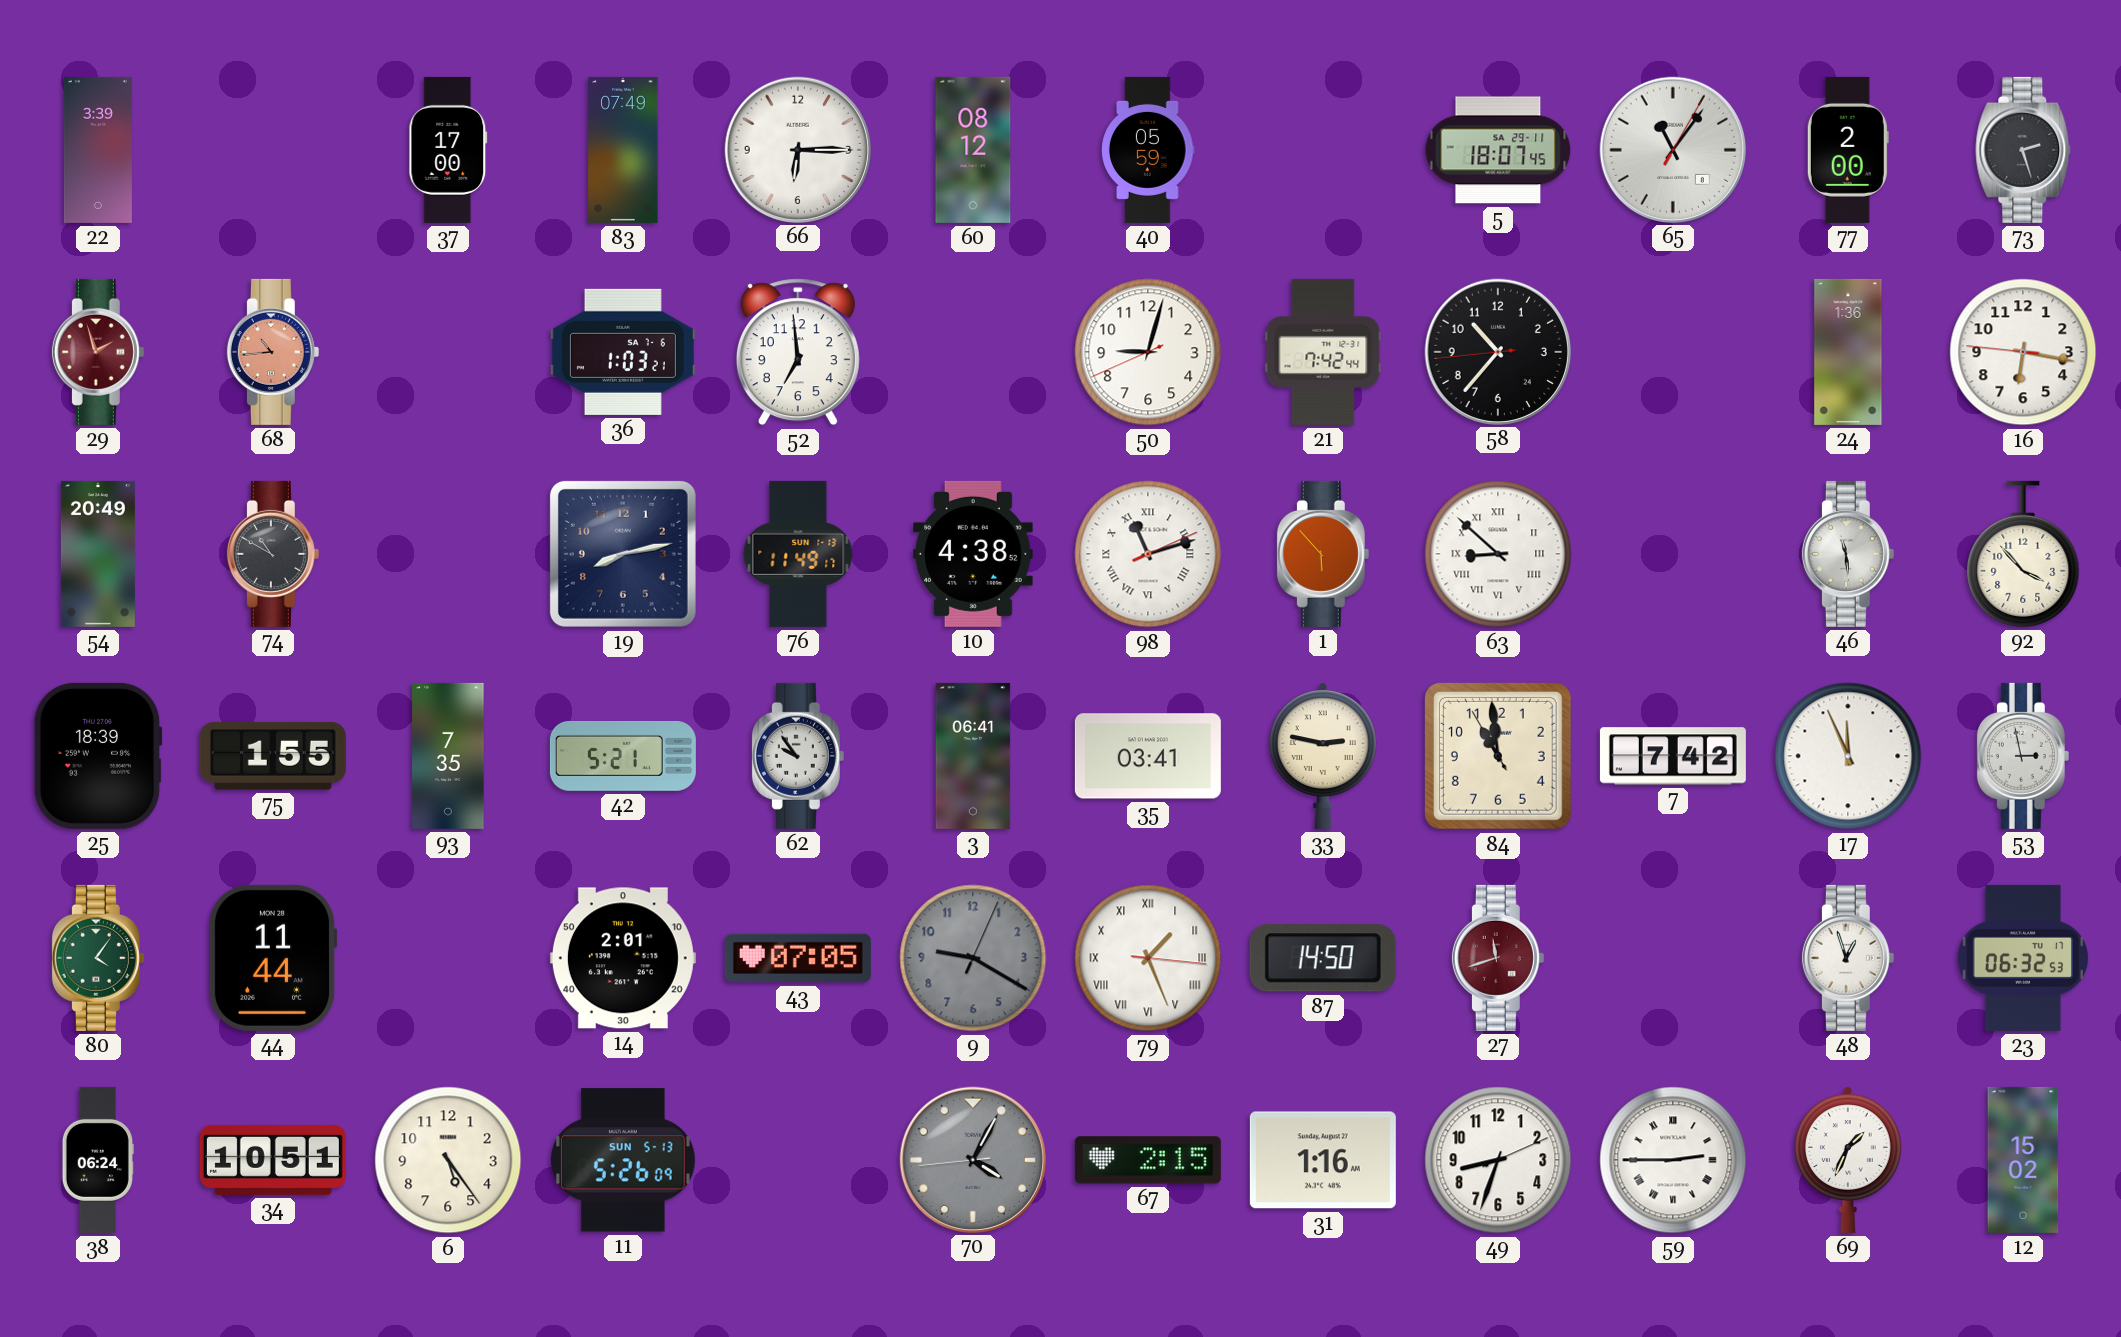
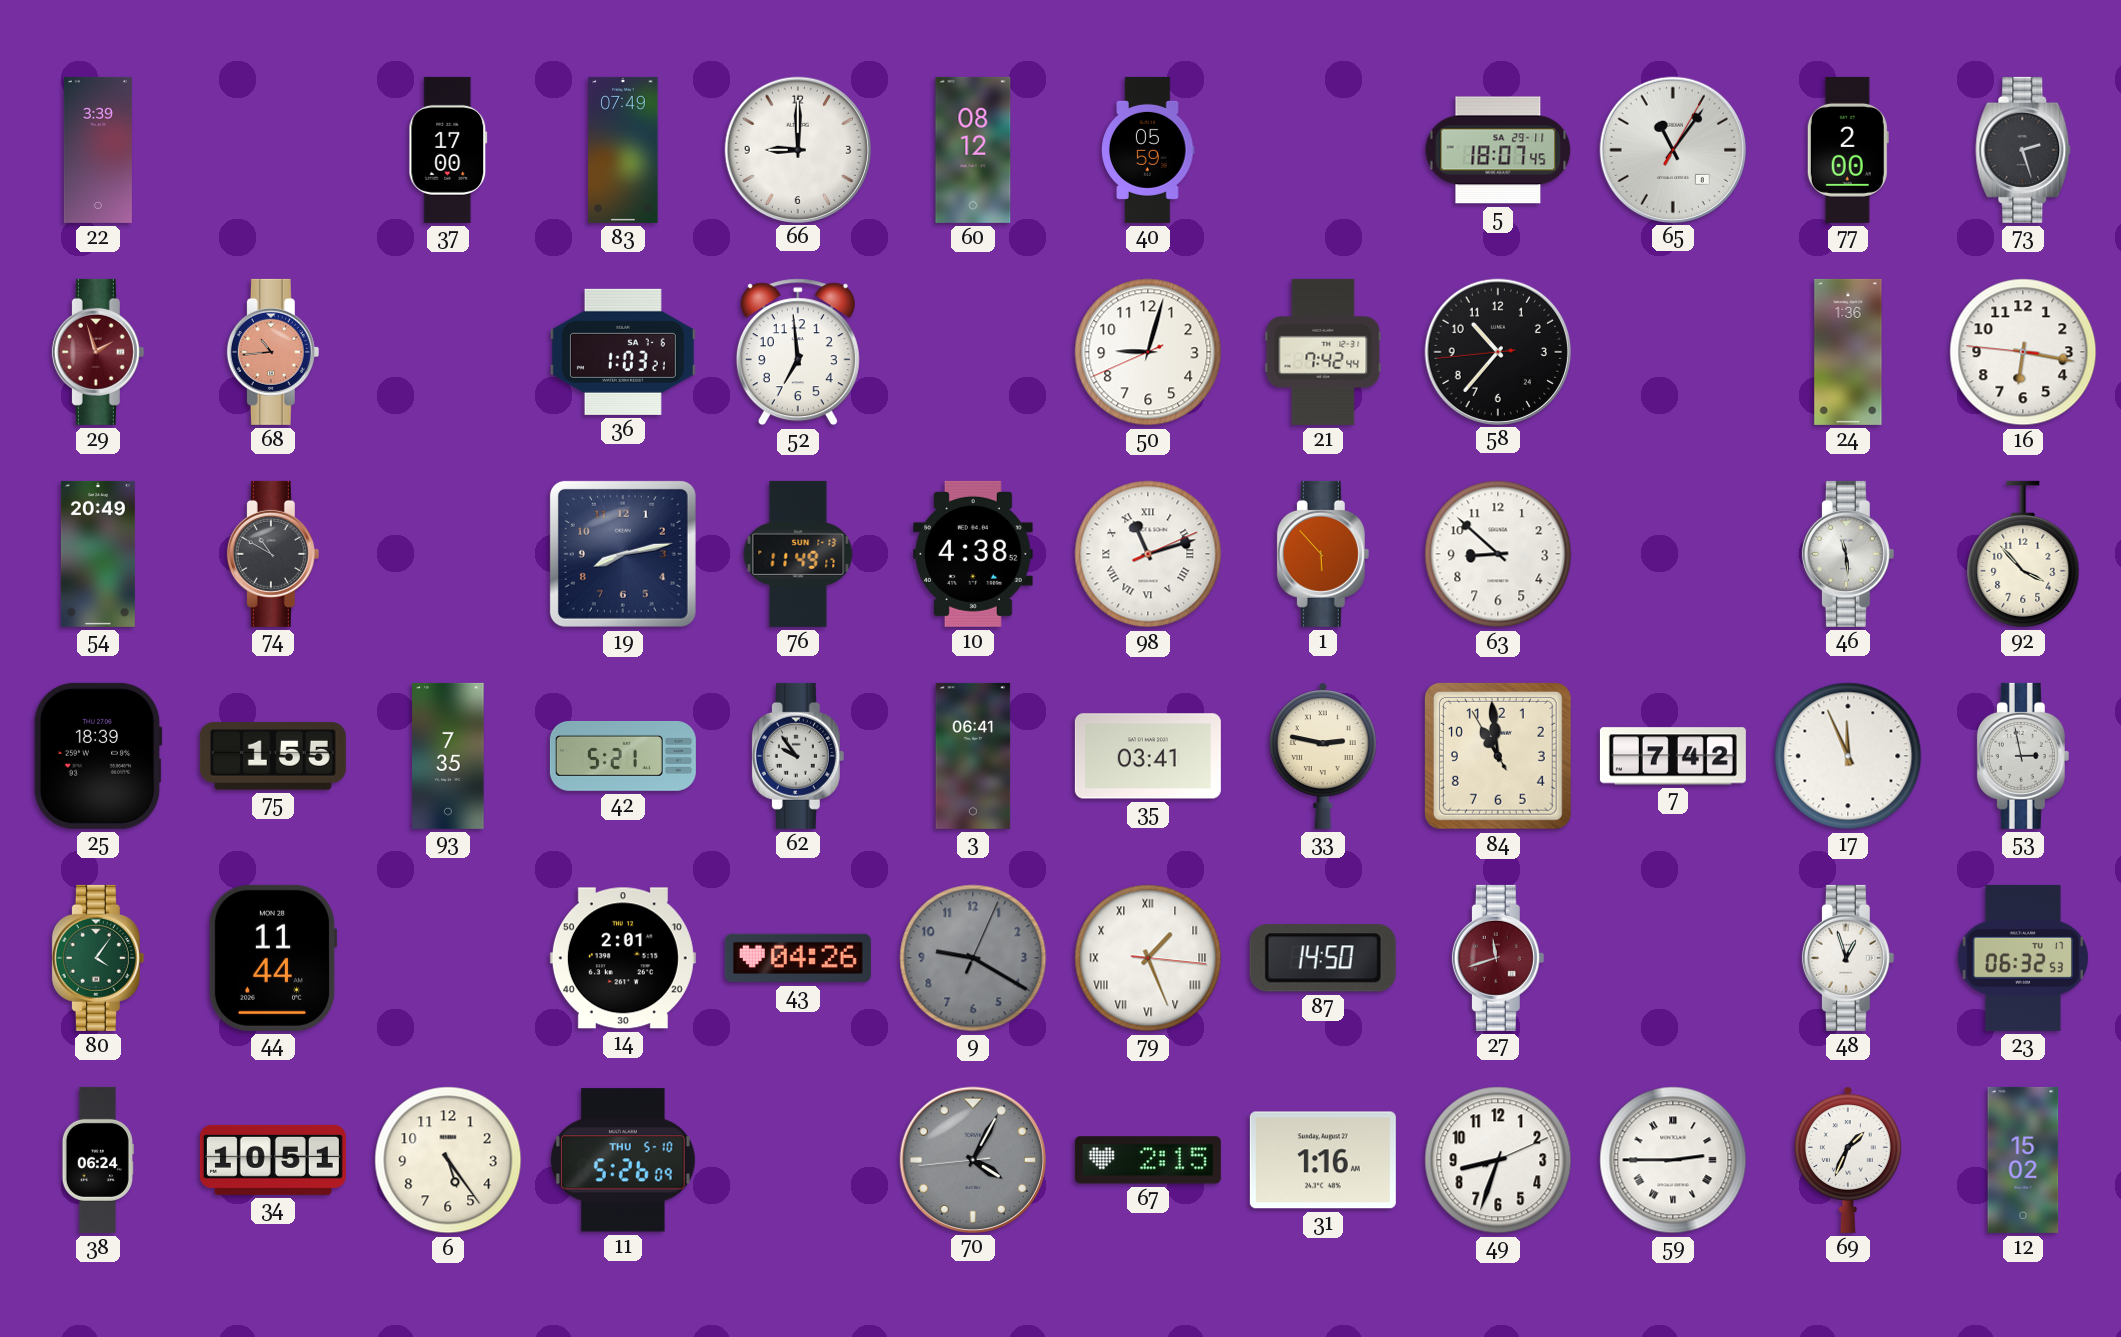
66: 6:15 -> 9:00
63 numerals: Roman -> Arabic
43: 07:05 -> 04:26
11 date: SUN 5-13 -> THU 5-10
